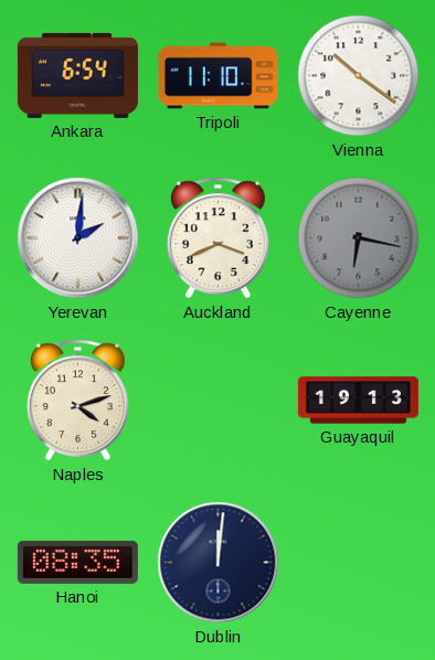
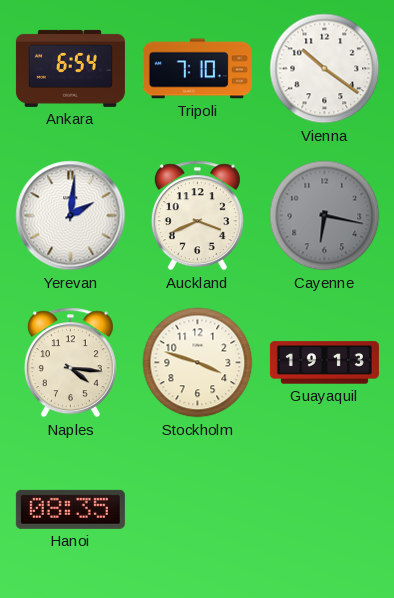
Tripoli: 11:10 -> 7:10
Naples: 4:12 -> 4:16
Stockholm: none -> 3:48
Dublin: 12:01 -> none
